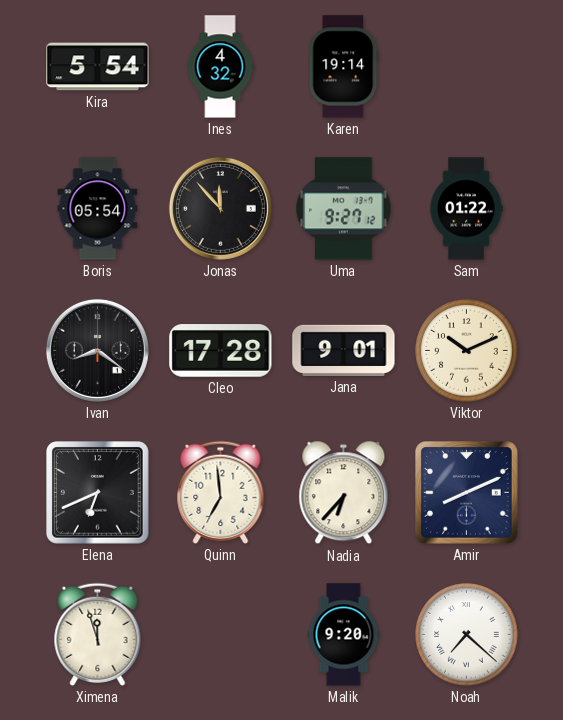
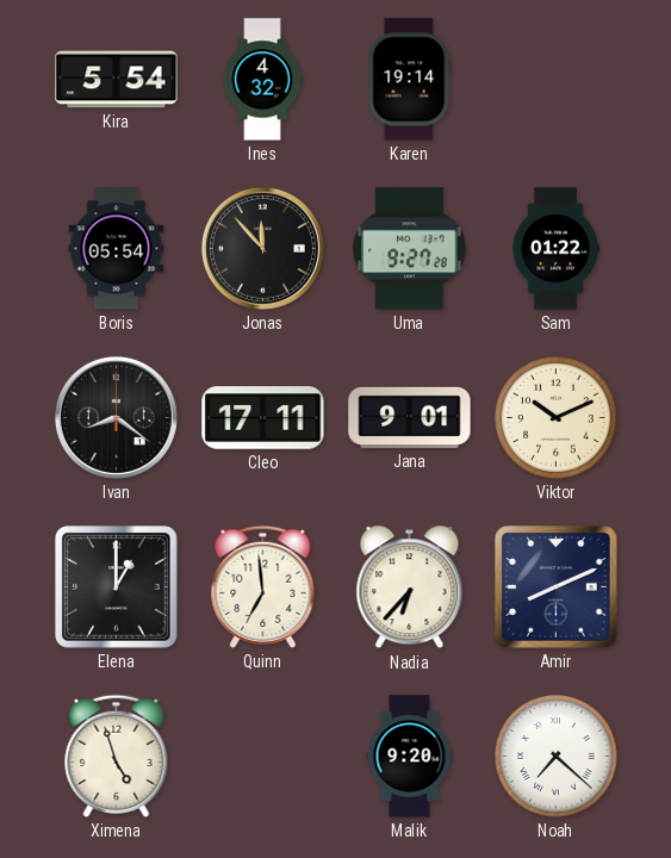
Uma: 9:27:12 -> 9:27:28
Cleo: 17:28 -> 17:11
Elena: 6:41 -> 1:00
Ximena: 11:57 -> 4:57
